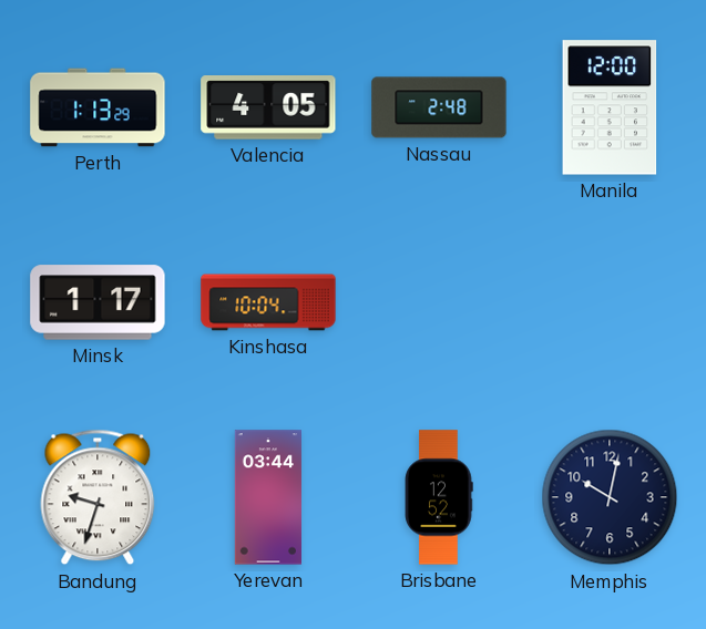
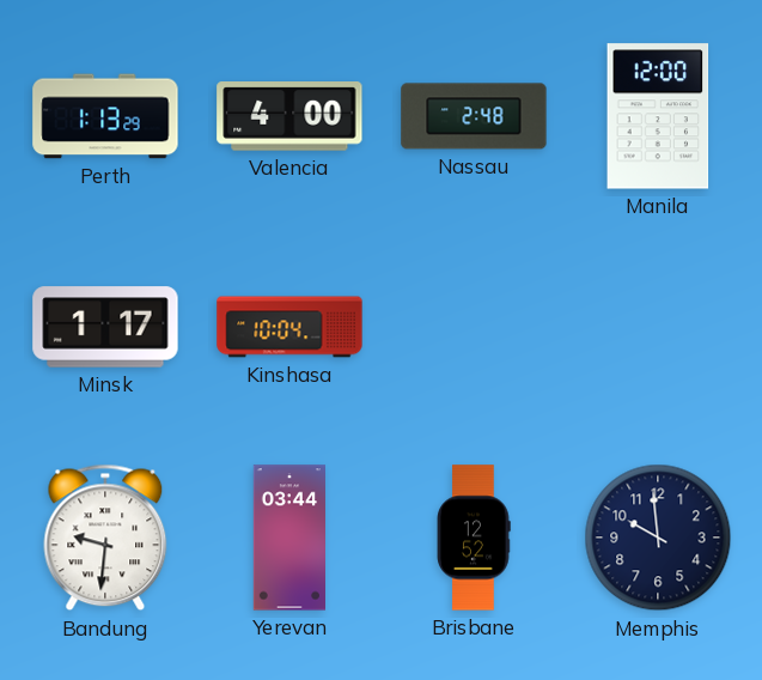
Valencia: 4:05 -> 4:00
Bandung: 9:33 -> 9:31
Memphis: 10:02 -> 9:59
